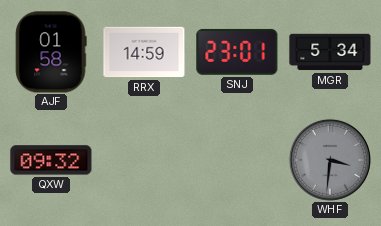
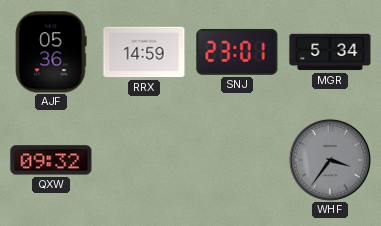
AJF: 01:58 -> 05:36
WHF: 3:31 -> 3:36
